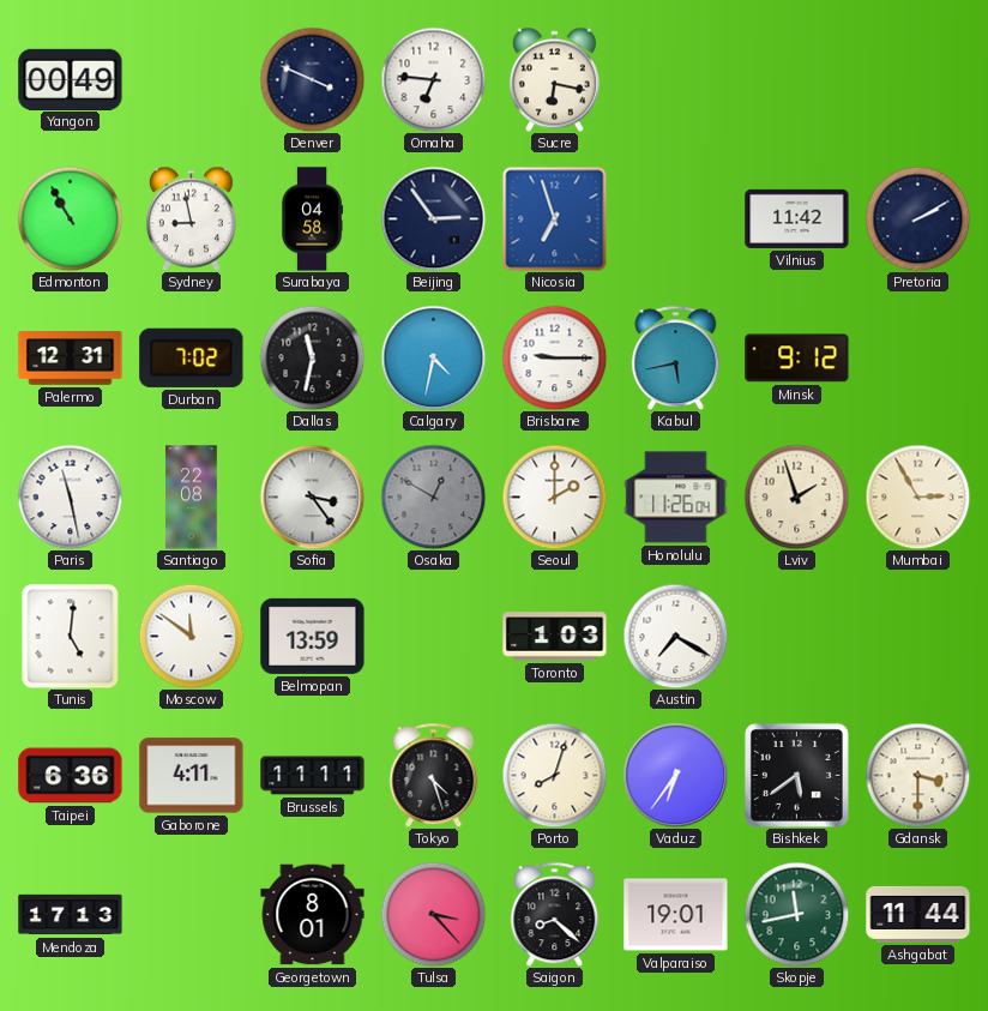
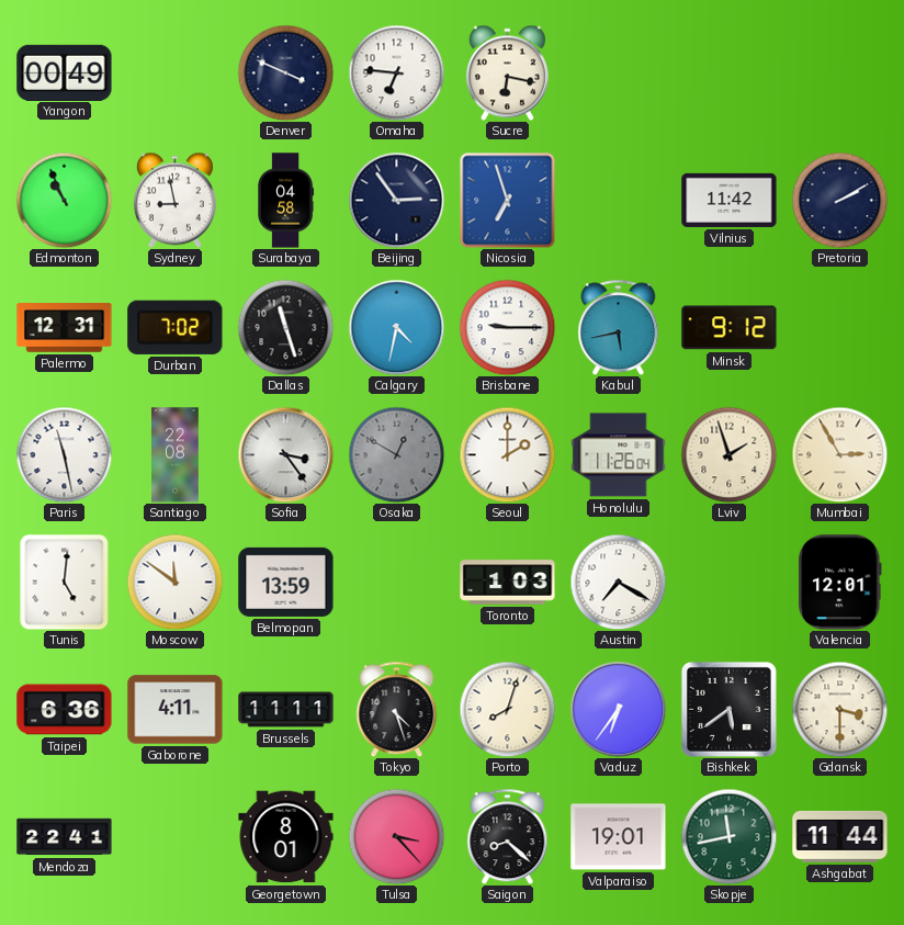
Edmonton: 10:55 -> 10:56
Dallas: 11:32 -> 11:27
Valencia: none -> 12:01
Mendoza: 17:13 -> 22:41
